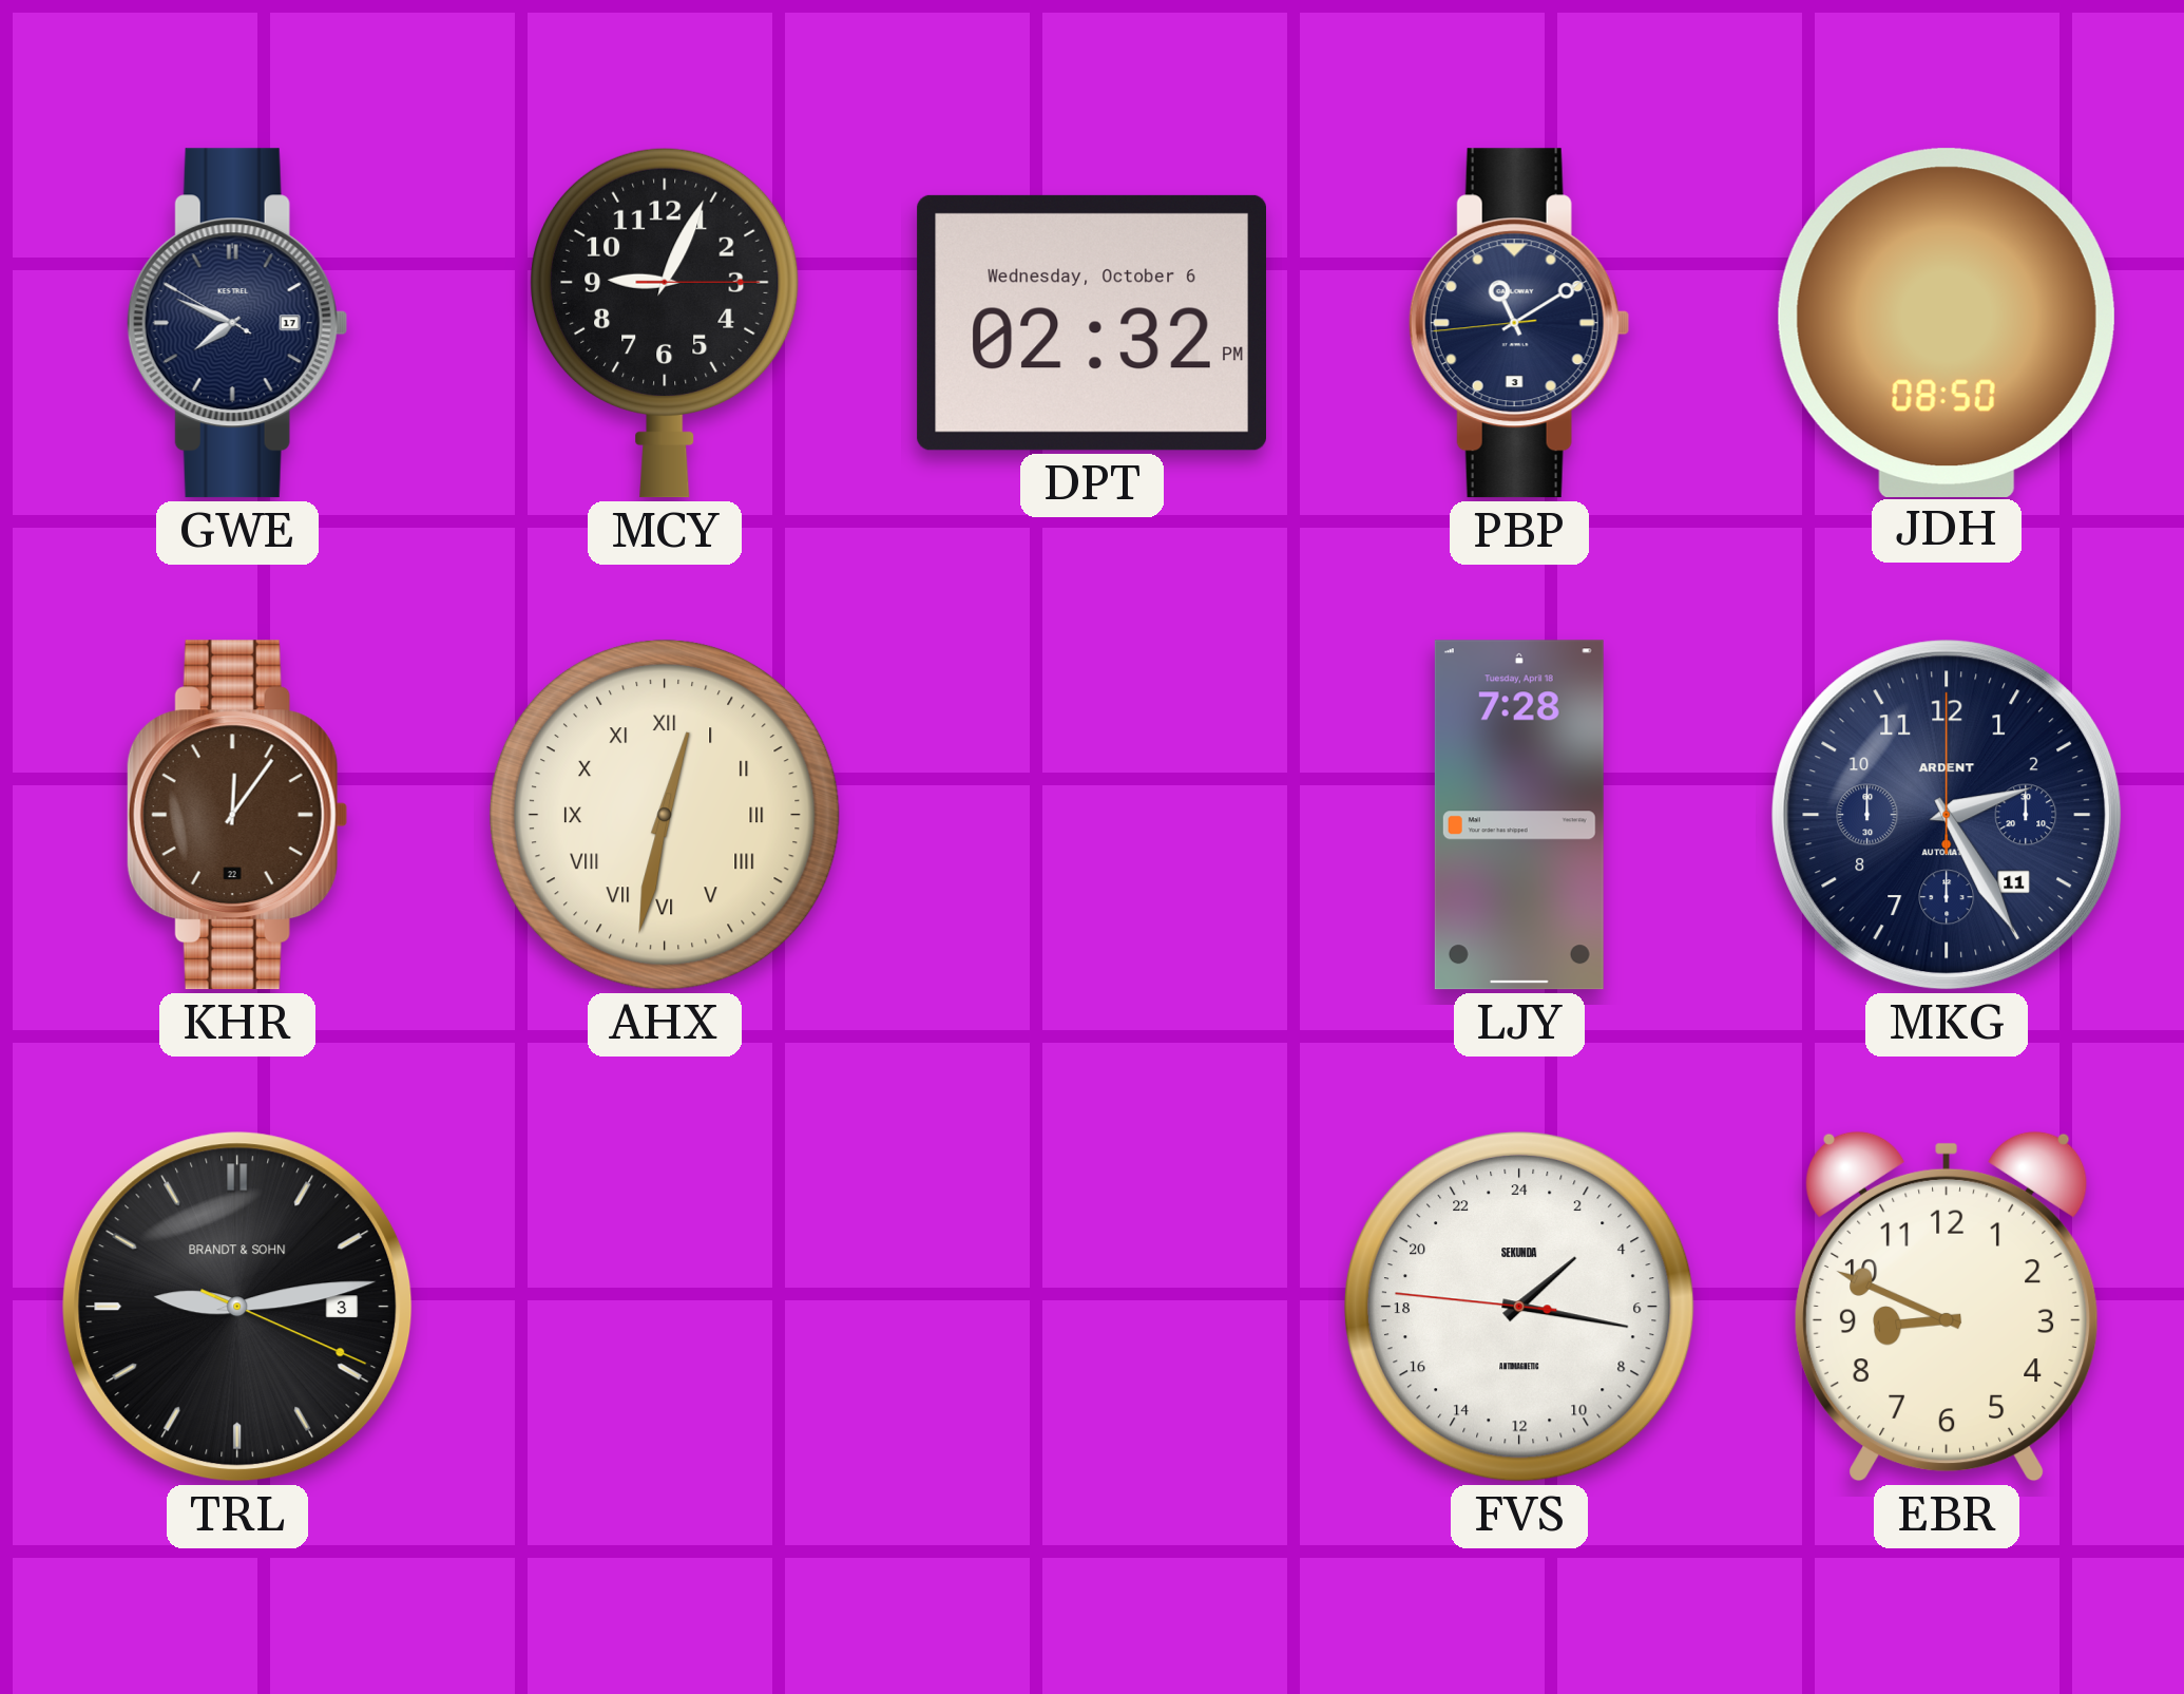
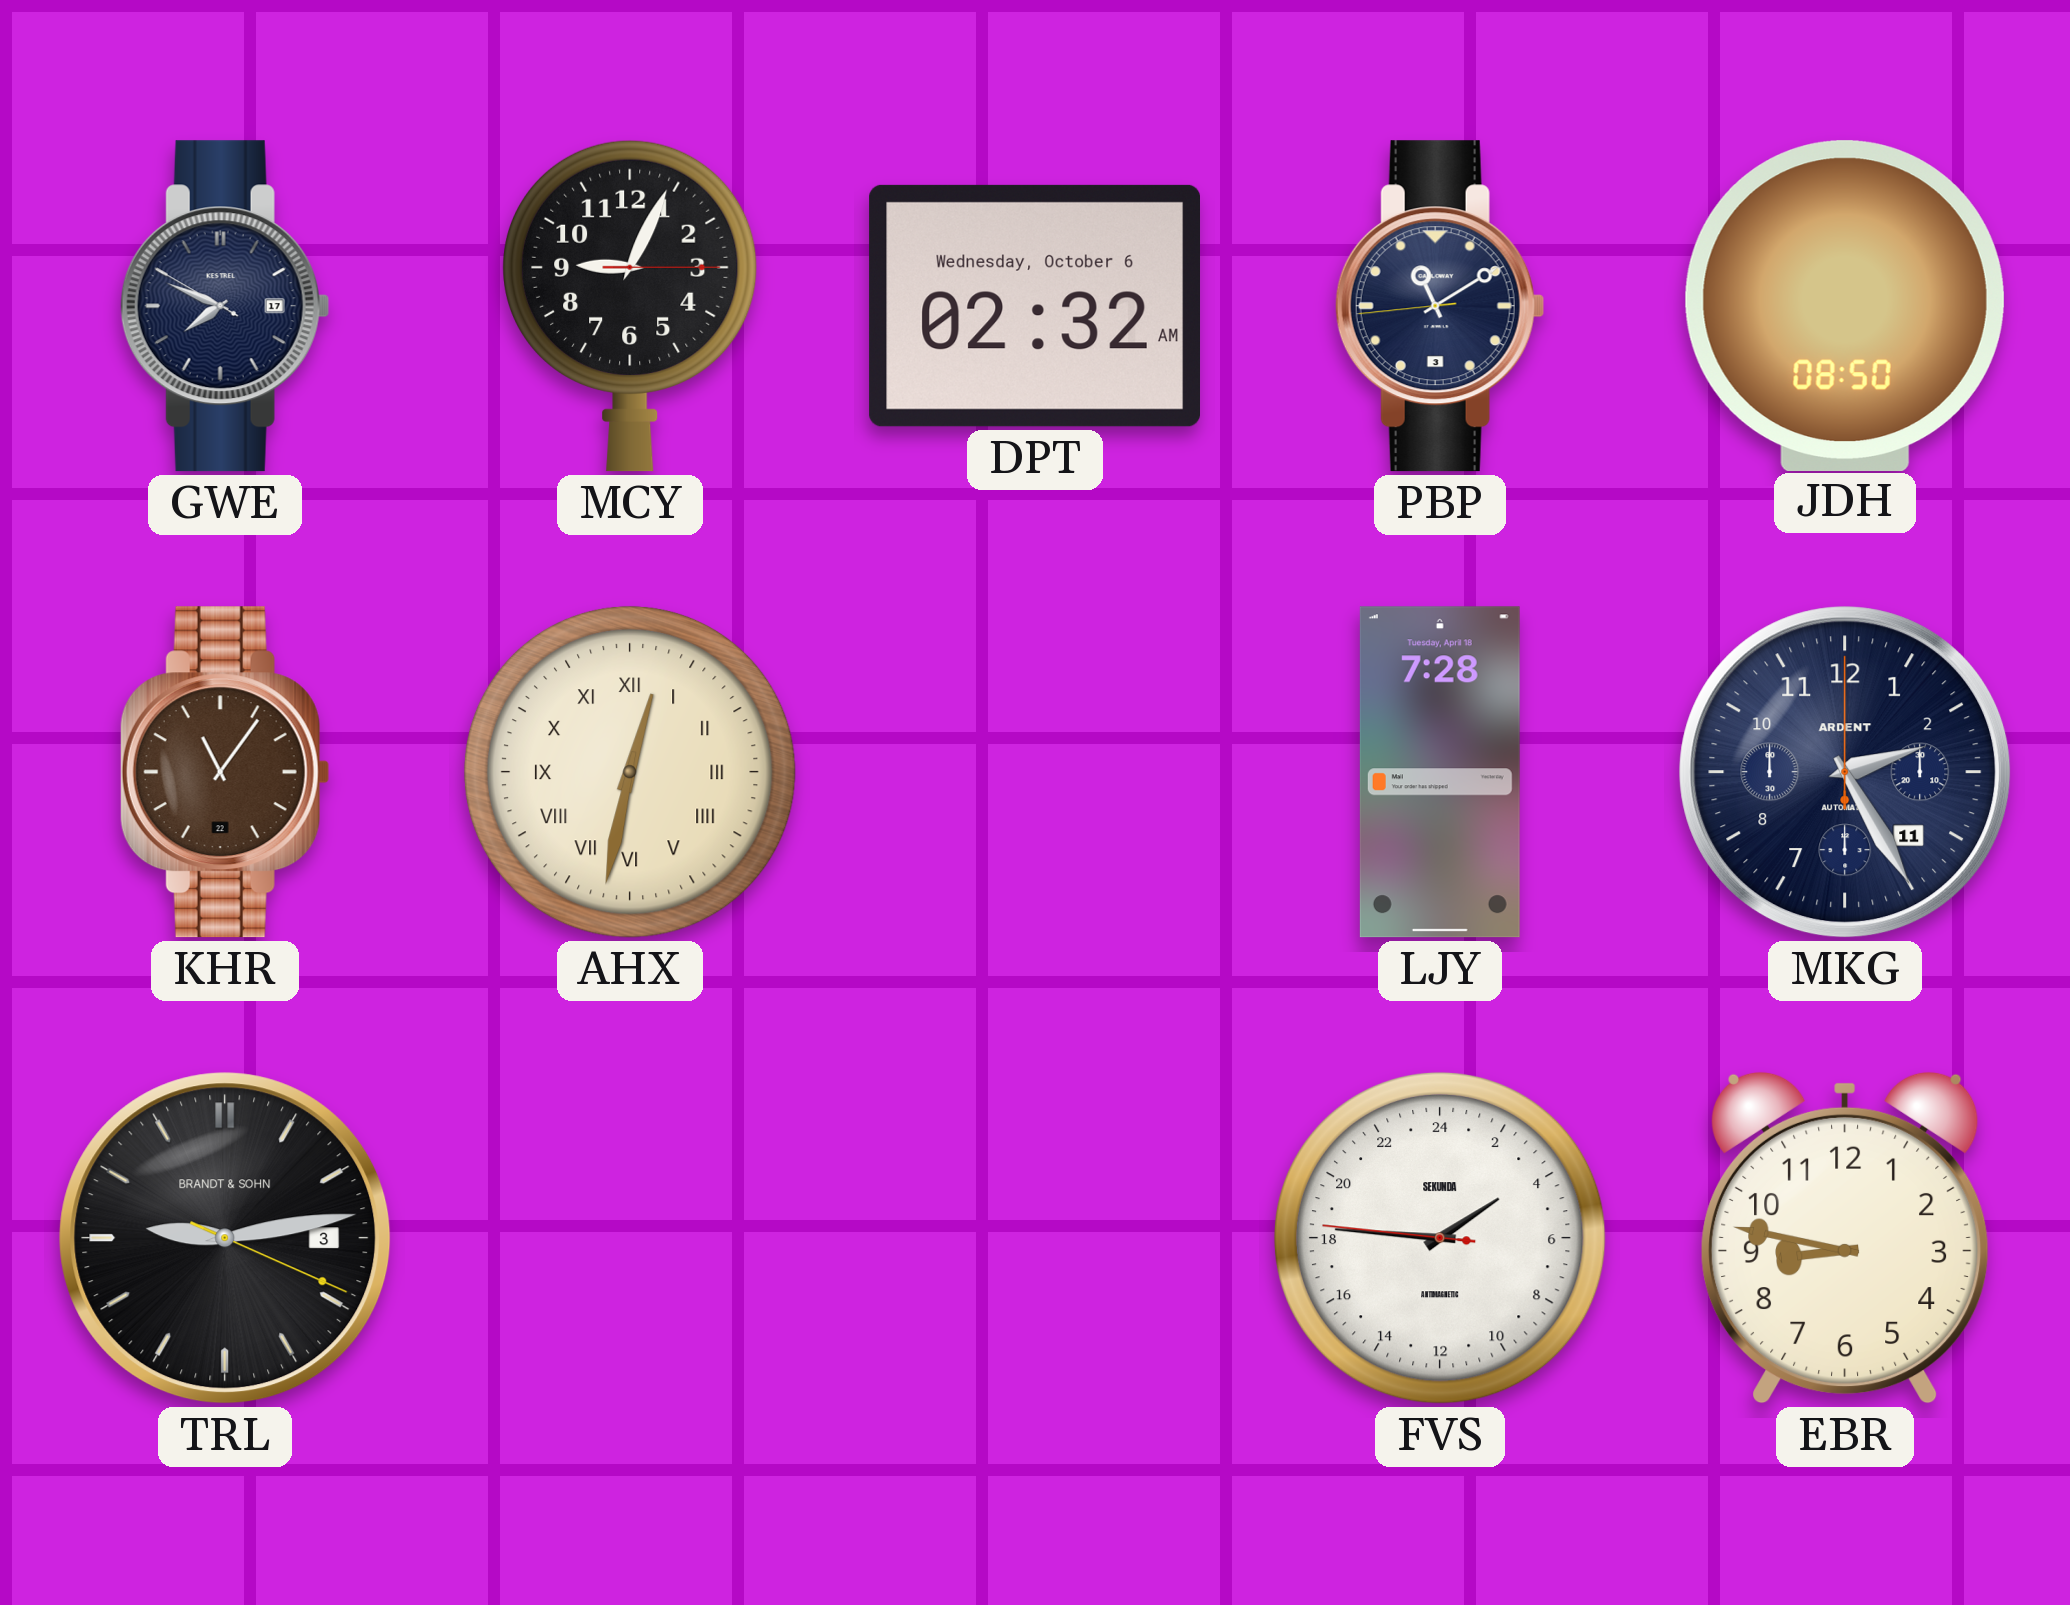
DPT: 02:32 PM -> 02:32 AM
KHR: 12:06 -> 11:06
FVS: 3:16 -> 3:45
EBR: 8:49 -> 8:47
